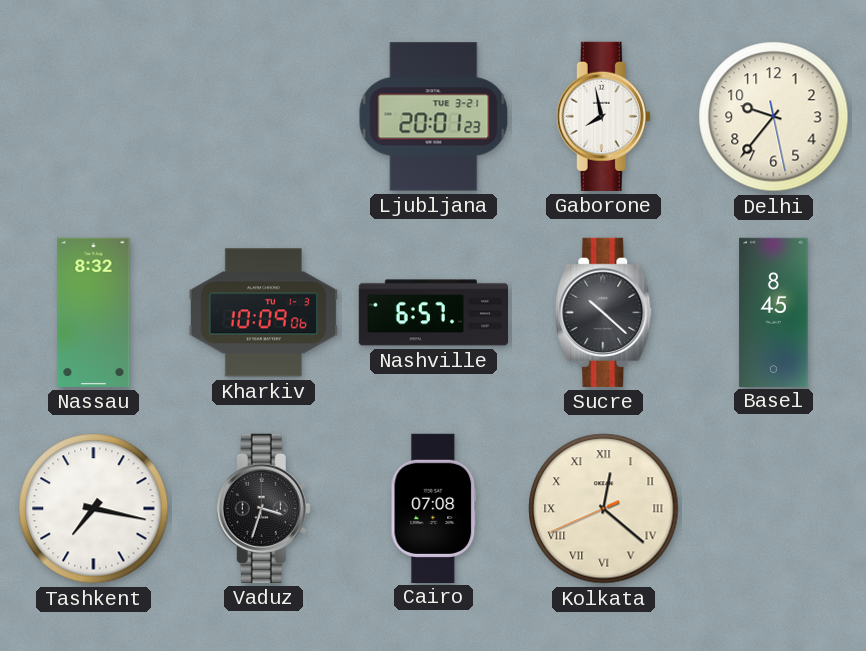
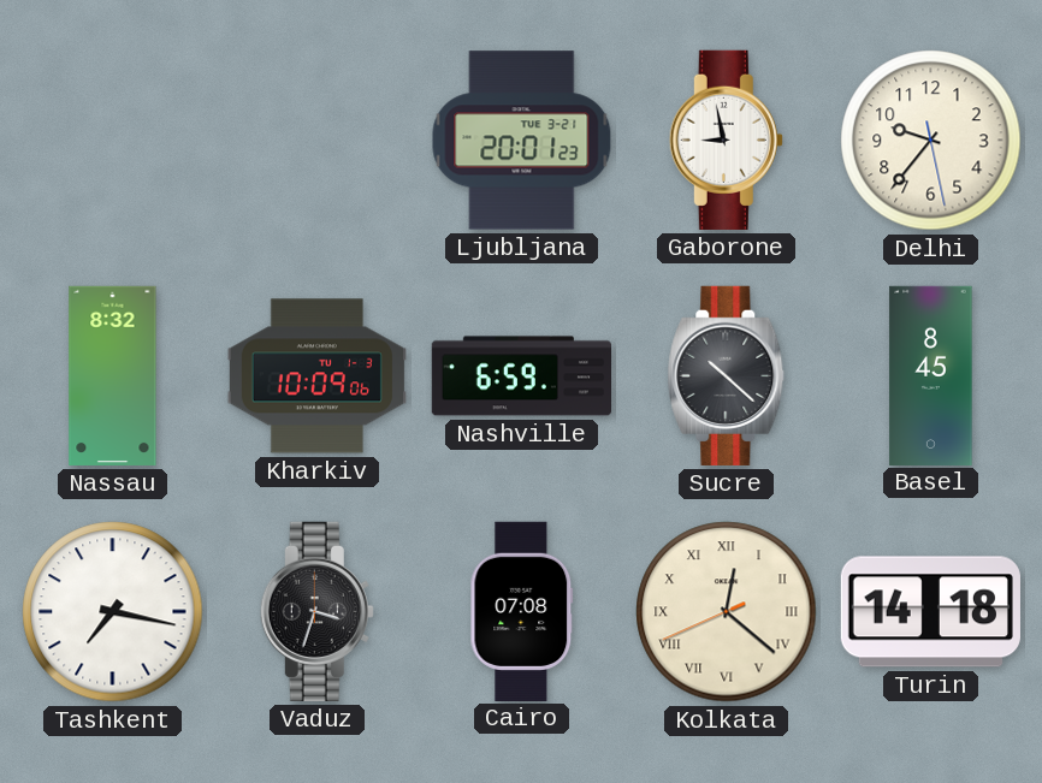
Gaborone: 7:58 -> 8:58
Nashville: 6:57 -> 6:59
Turin: none -> 14:18
